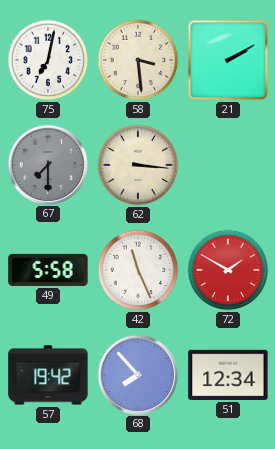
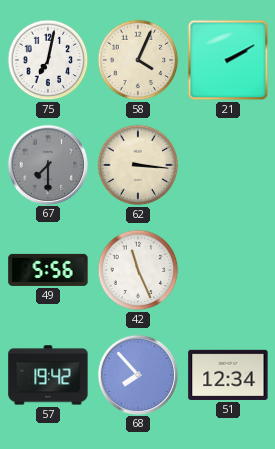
58: 3:29 -> 4:04
49: 5:58 -> 5:56
72: 1:50 -> none
